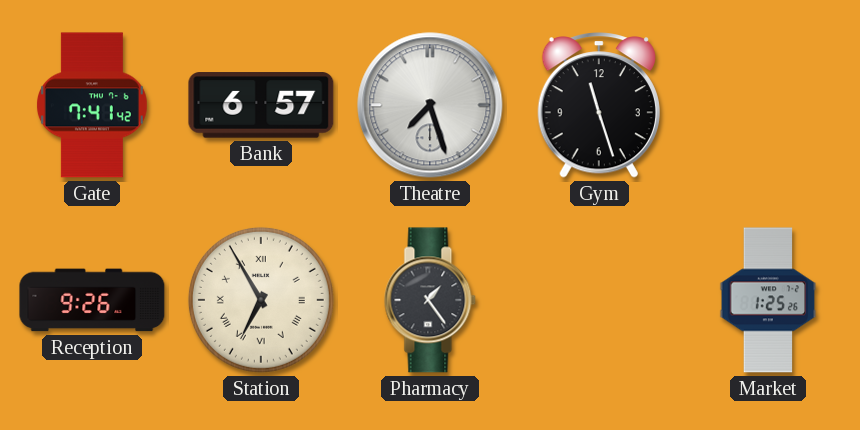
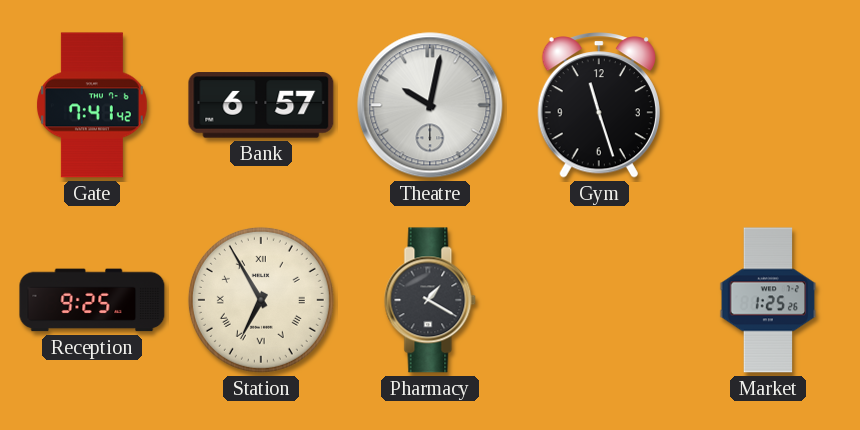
Theatre: 7:27 -> 10:02
Reception: 9:26 -> 9:25
Pharmacy: 1:24 -> 1:20
